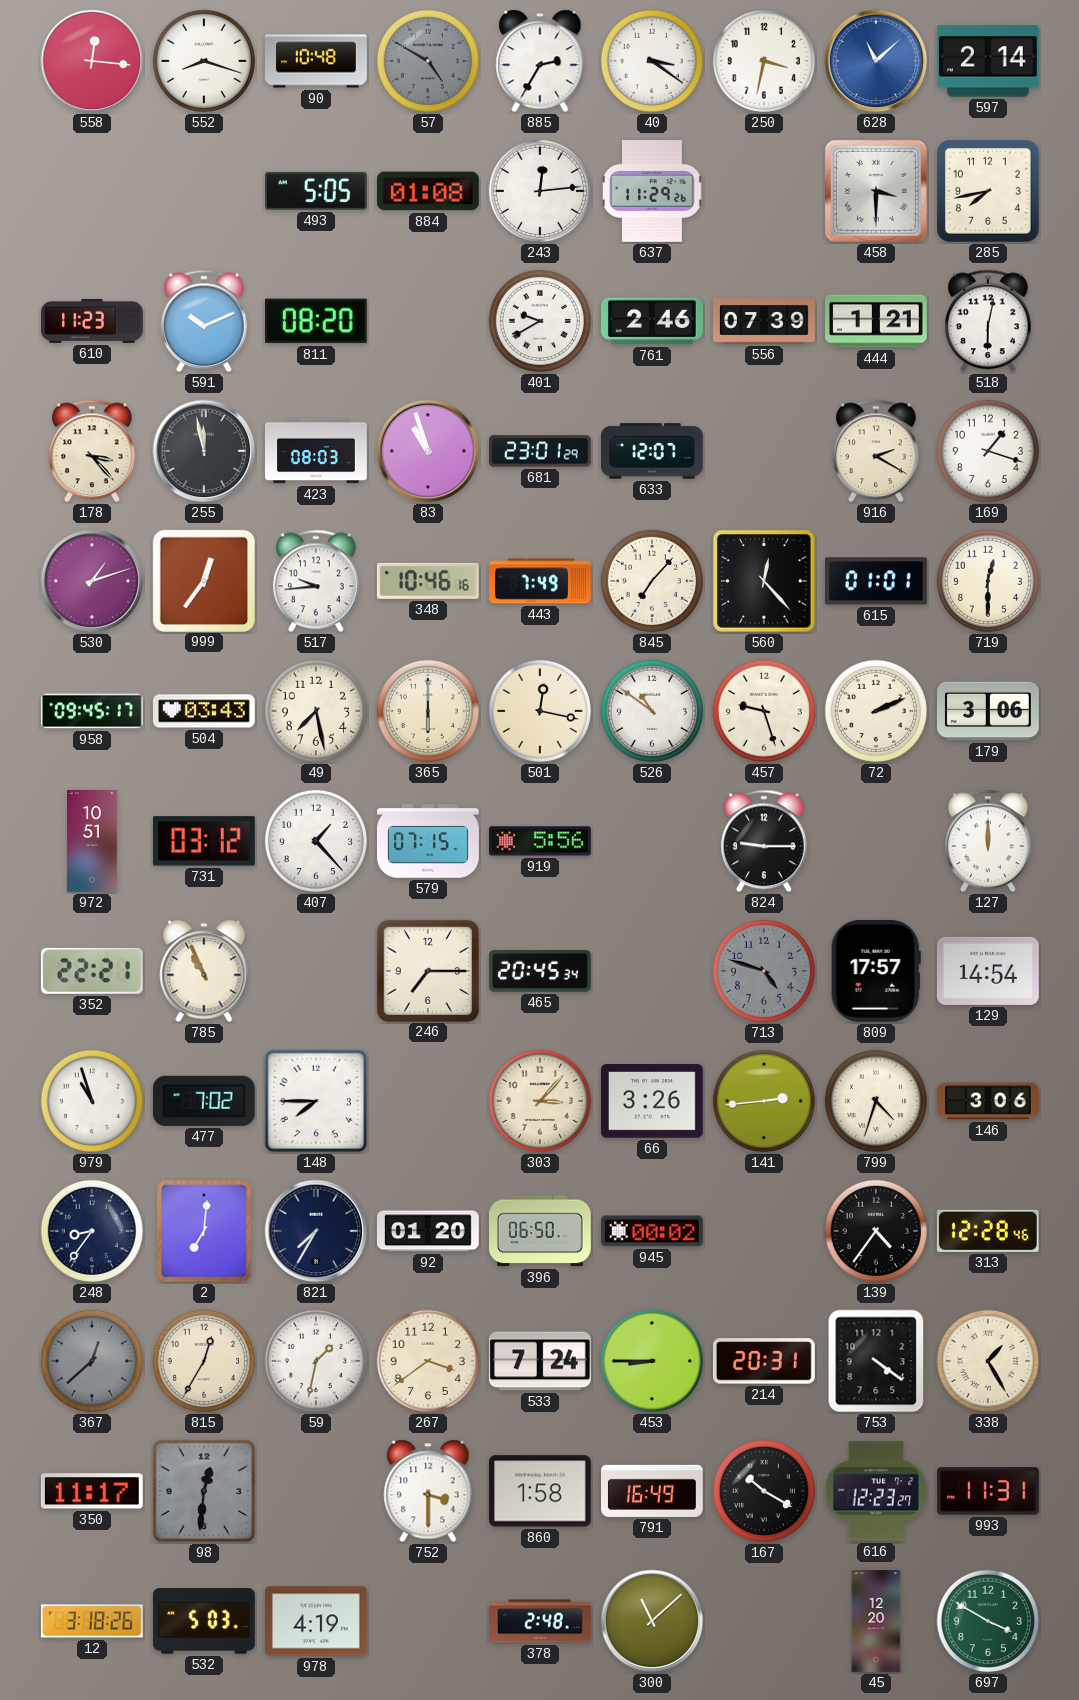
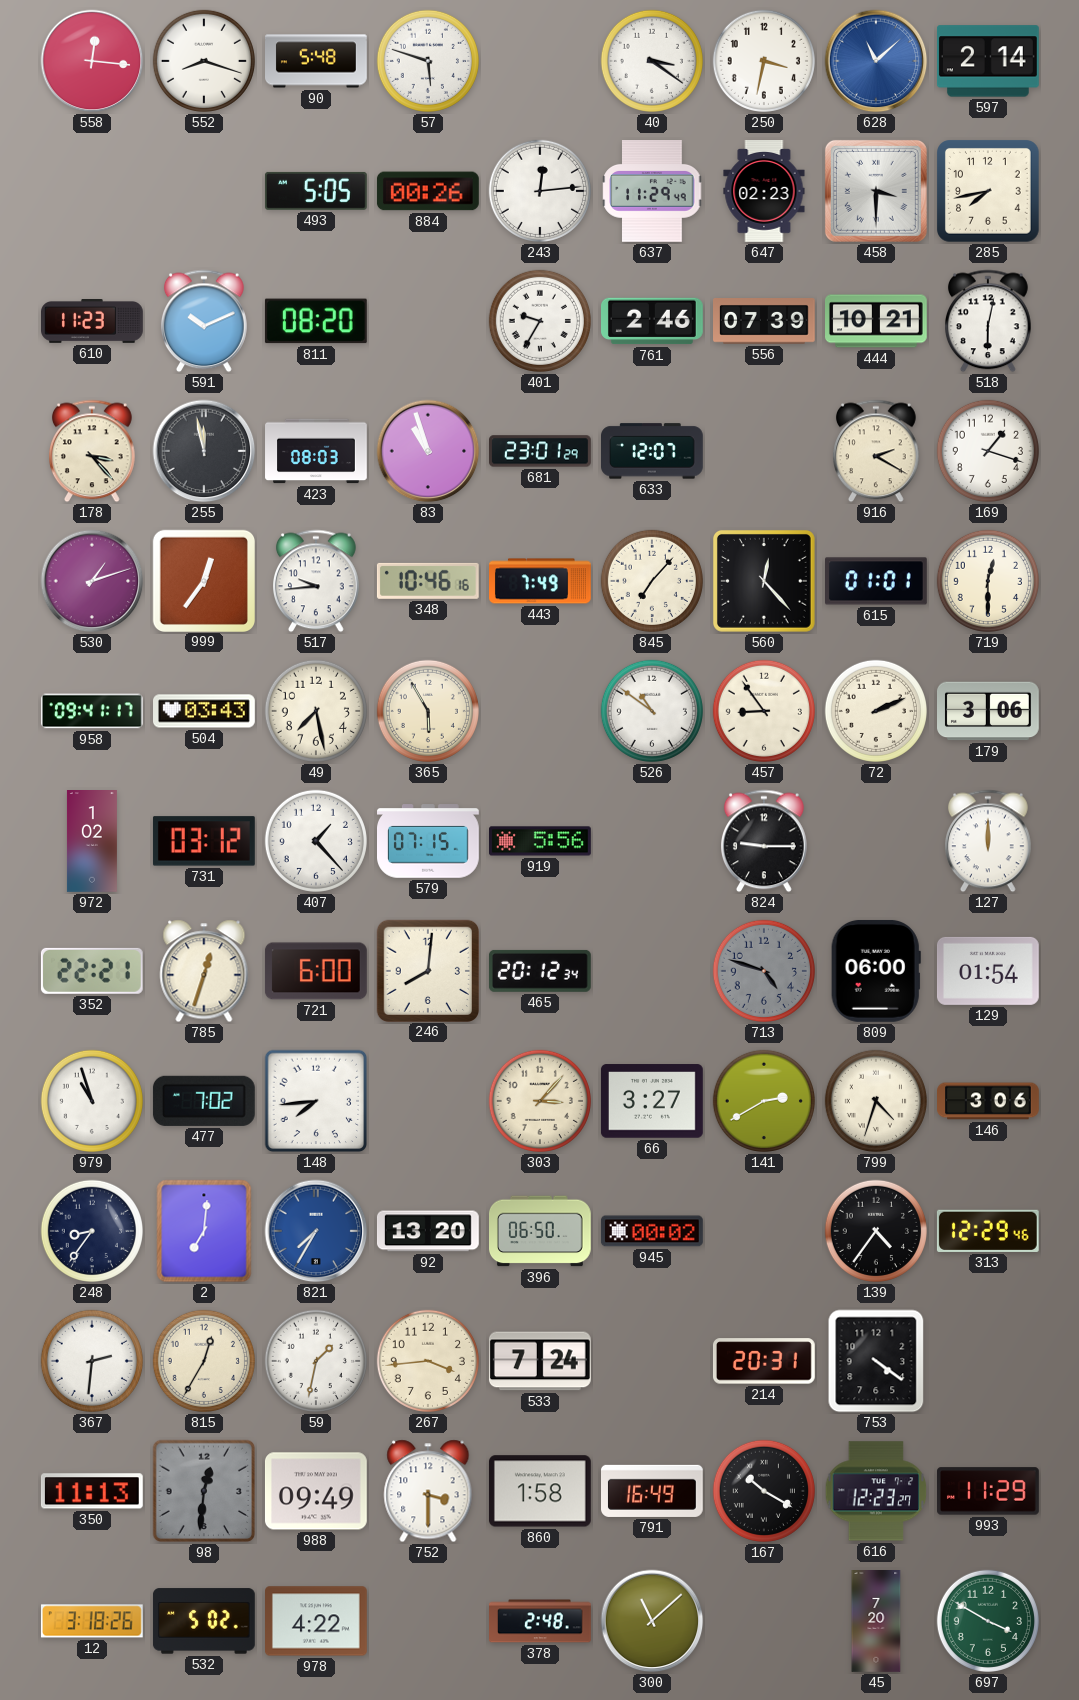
90: 10:48 -> 5:48
57: 4:50 -> 5:48
57 dial: grey -> white
885: 2:35 -> none
884: 01:08 -> 00:26
637: 11:29:26 -> 11:29:49
647: none -> 02:23
401: 9:40 -> 9:35
444: 1:21 -> 10:21
958: 09:45 -> 09:41
365: 6:00 -> 5:55
501: 12:17 -> none
457: 9:27 -> 8:54
972: 10:51 -> 1:02
785: 10:56 -> 12:33
721: none -> 6:00
246: 7:15 -> 8:01
465: 20:45 -> 20:12
809: 17:57 -> 06:00
129: 14:54 -> 01:54
148: 7:45 -> 7:44
66: 3:26 -> 3:27
141: 2:44 -> 2:40
821 dial: navy -> blue
92: 01:20 -> 13:20
313: 12:28 -> 12:29
367: 12:38 -> 2:31
367 dial: grey -> white
267: 3:39 -> 3:44
453: 8:45 -> none
338: 1:25 -> none
350: 11:17 -> 11:13
988: none -> 09:49
993: 11:31 -> 11:29
532: 5:03 -> 5:02
978: 4:19 -> 4:22
45: 12:20 -> 7:20
